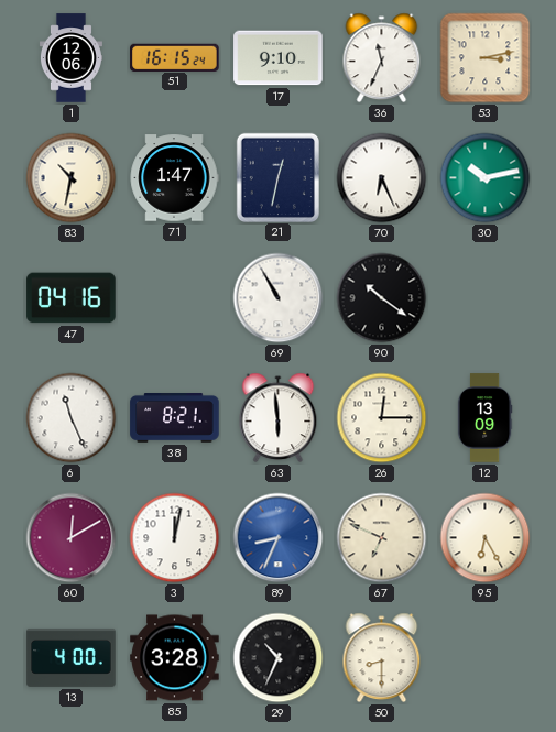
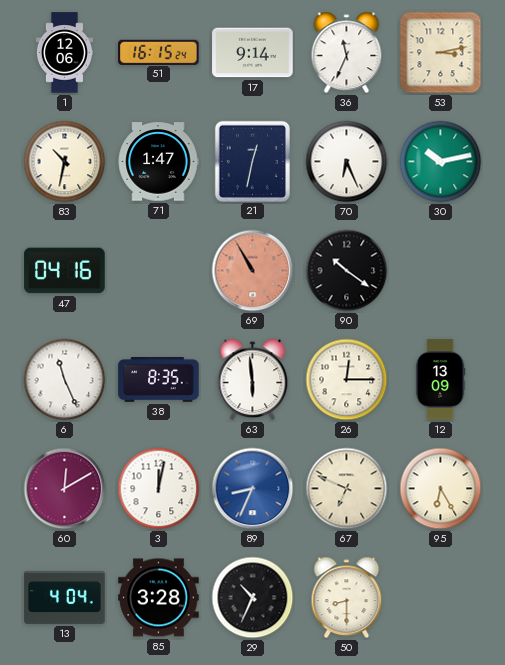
17: 9:10 -> 9:14
69 dial: white -> salmon
38: 8:21 -> 8:35
13: 4:00 -> 4:04
